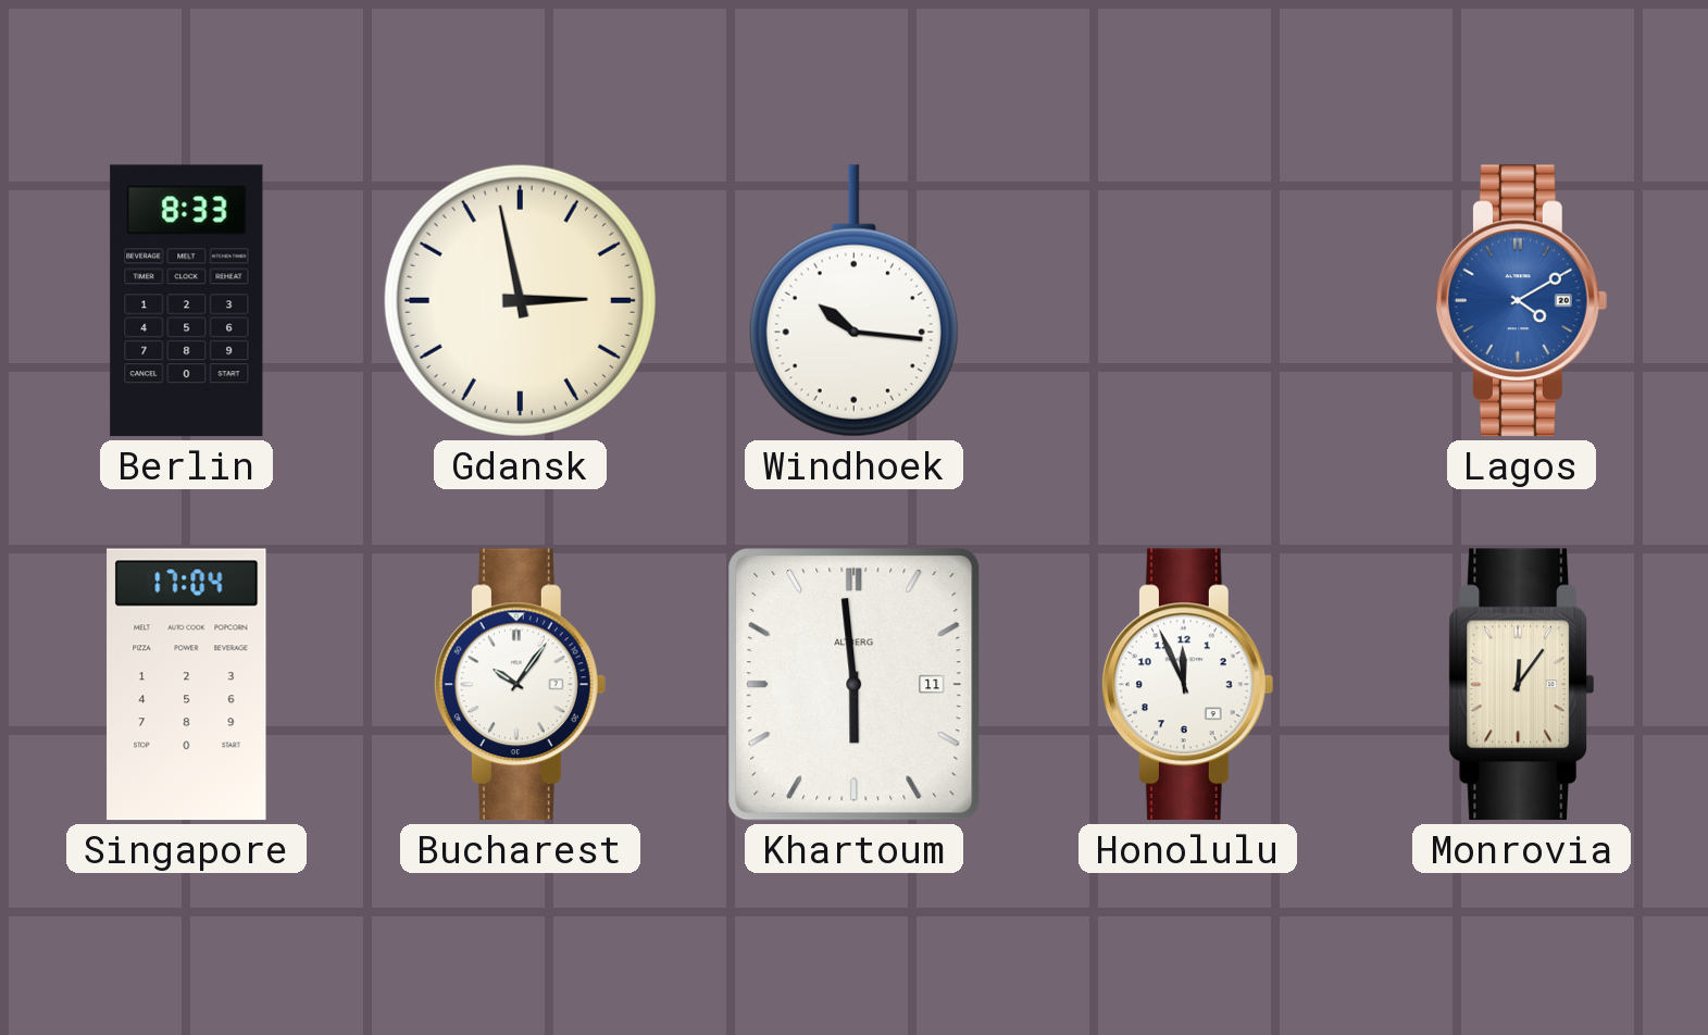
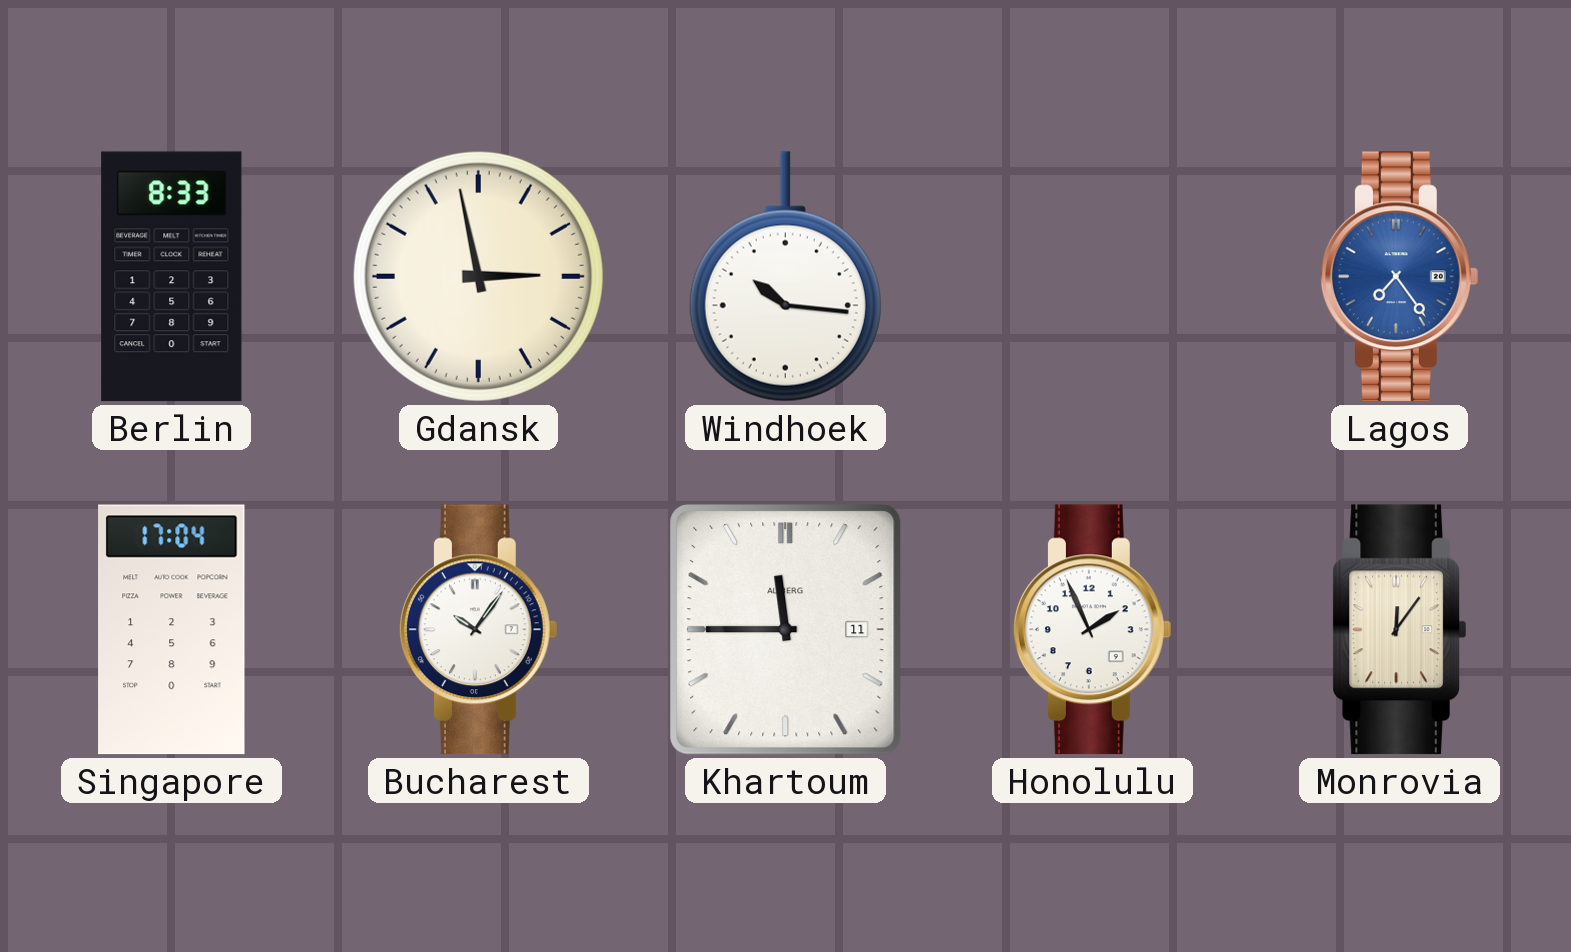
Lagos: 4:10 -> 7:24
Khartoum: 5:59 -> 11:45
Honolulu: 11:56 -> 1:56
